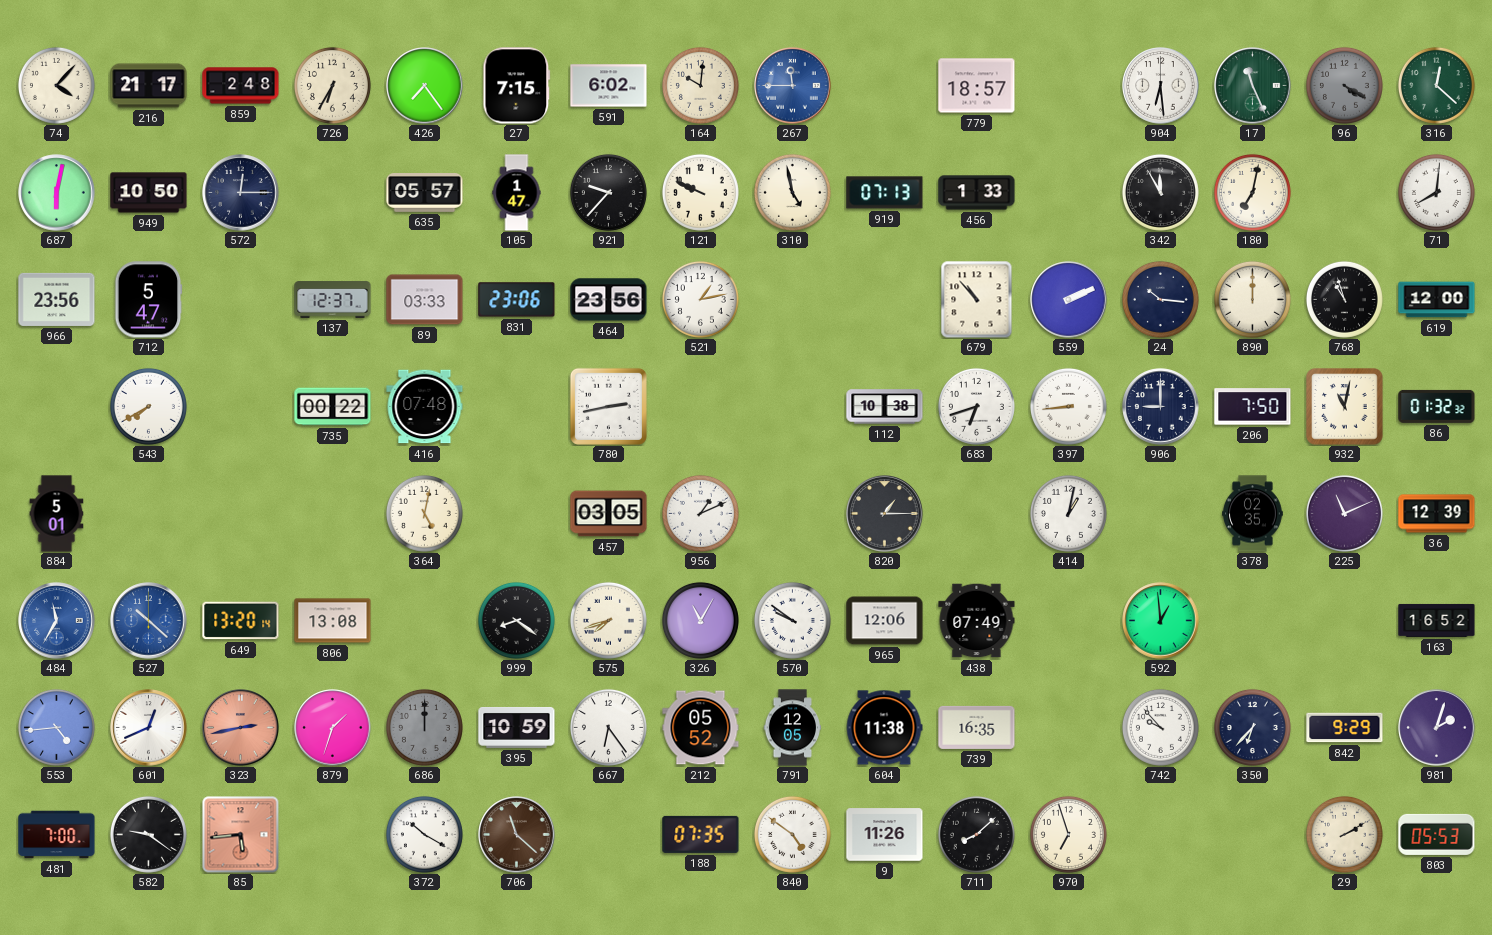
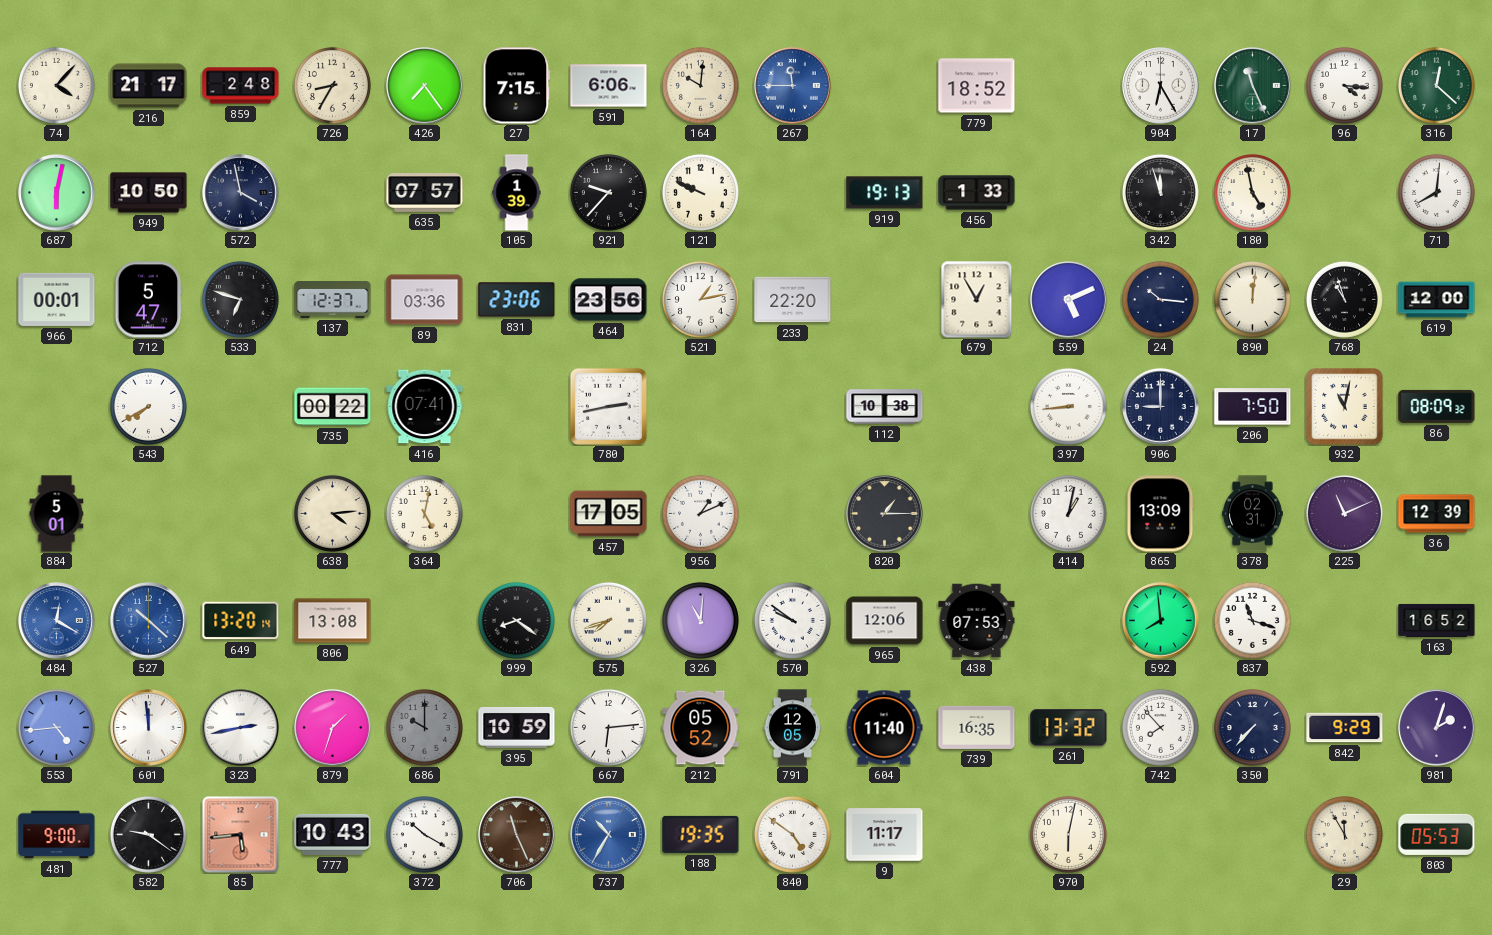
726: 6:35 -> 8:35
591: 6:02 -> 6:06
779: 18:57 -> 18:52
904: 6:29 -> 6:25
96: 4:20 -> 4:16
96 dial: grey -> white
572: 12:15 -> 3:58
635: 05:57 -> 07:57
105: 1:47 -> 1:39
310: 4:58 -> none
919: 07:13 -> 19:13
342: 11:55 -> 11:57
180: 7:02 -> 4:58
966: 23:56 -> 00:01
533: none -> 6:48
89: 03:33 -> 03:36
233: none -> 22:20
679: 10:53 -> 12:55
559: 2:11 -> 5:11
890: 12:00 -> 12:01
416: 07:48 -> 07:41
683: 6:42 -> none
86: 01:32 -> 08:09
638: none -> 4:14
457: 03:05 -> 17:05
865: none -> 13:09
378: 02:35 -> 02:31
484: 11:35 -> 12:20
326: 11:05 -> 11:01
438: 07:49 -> 07:53
592: 12:59 -> 7:59
837: none -> 11:18
601: 12:41 -> 11:59
323 dial: salmon -> white
686: 12:00 -> 10:00
667: 6:24 -> 6:14
604: 11:38 -> 11:40
261: none -> 13:32
742: 9:53 -> 7:53
350: 6:37 -> 7:37
481: 7:00 -> 9:00
777: none -> 10:43
706: 11:22 -> 11:26
737: none -> 10:35
188: 07:35 -> 19:35
9: 11:26 -> 11:17
711: 8:08 -> none
970: 6:57 -> 6:02
29: 2:10 -> 11:55
